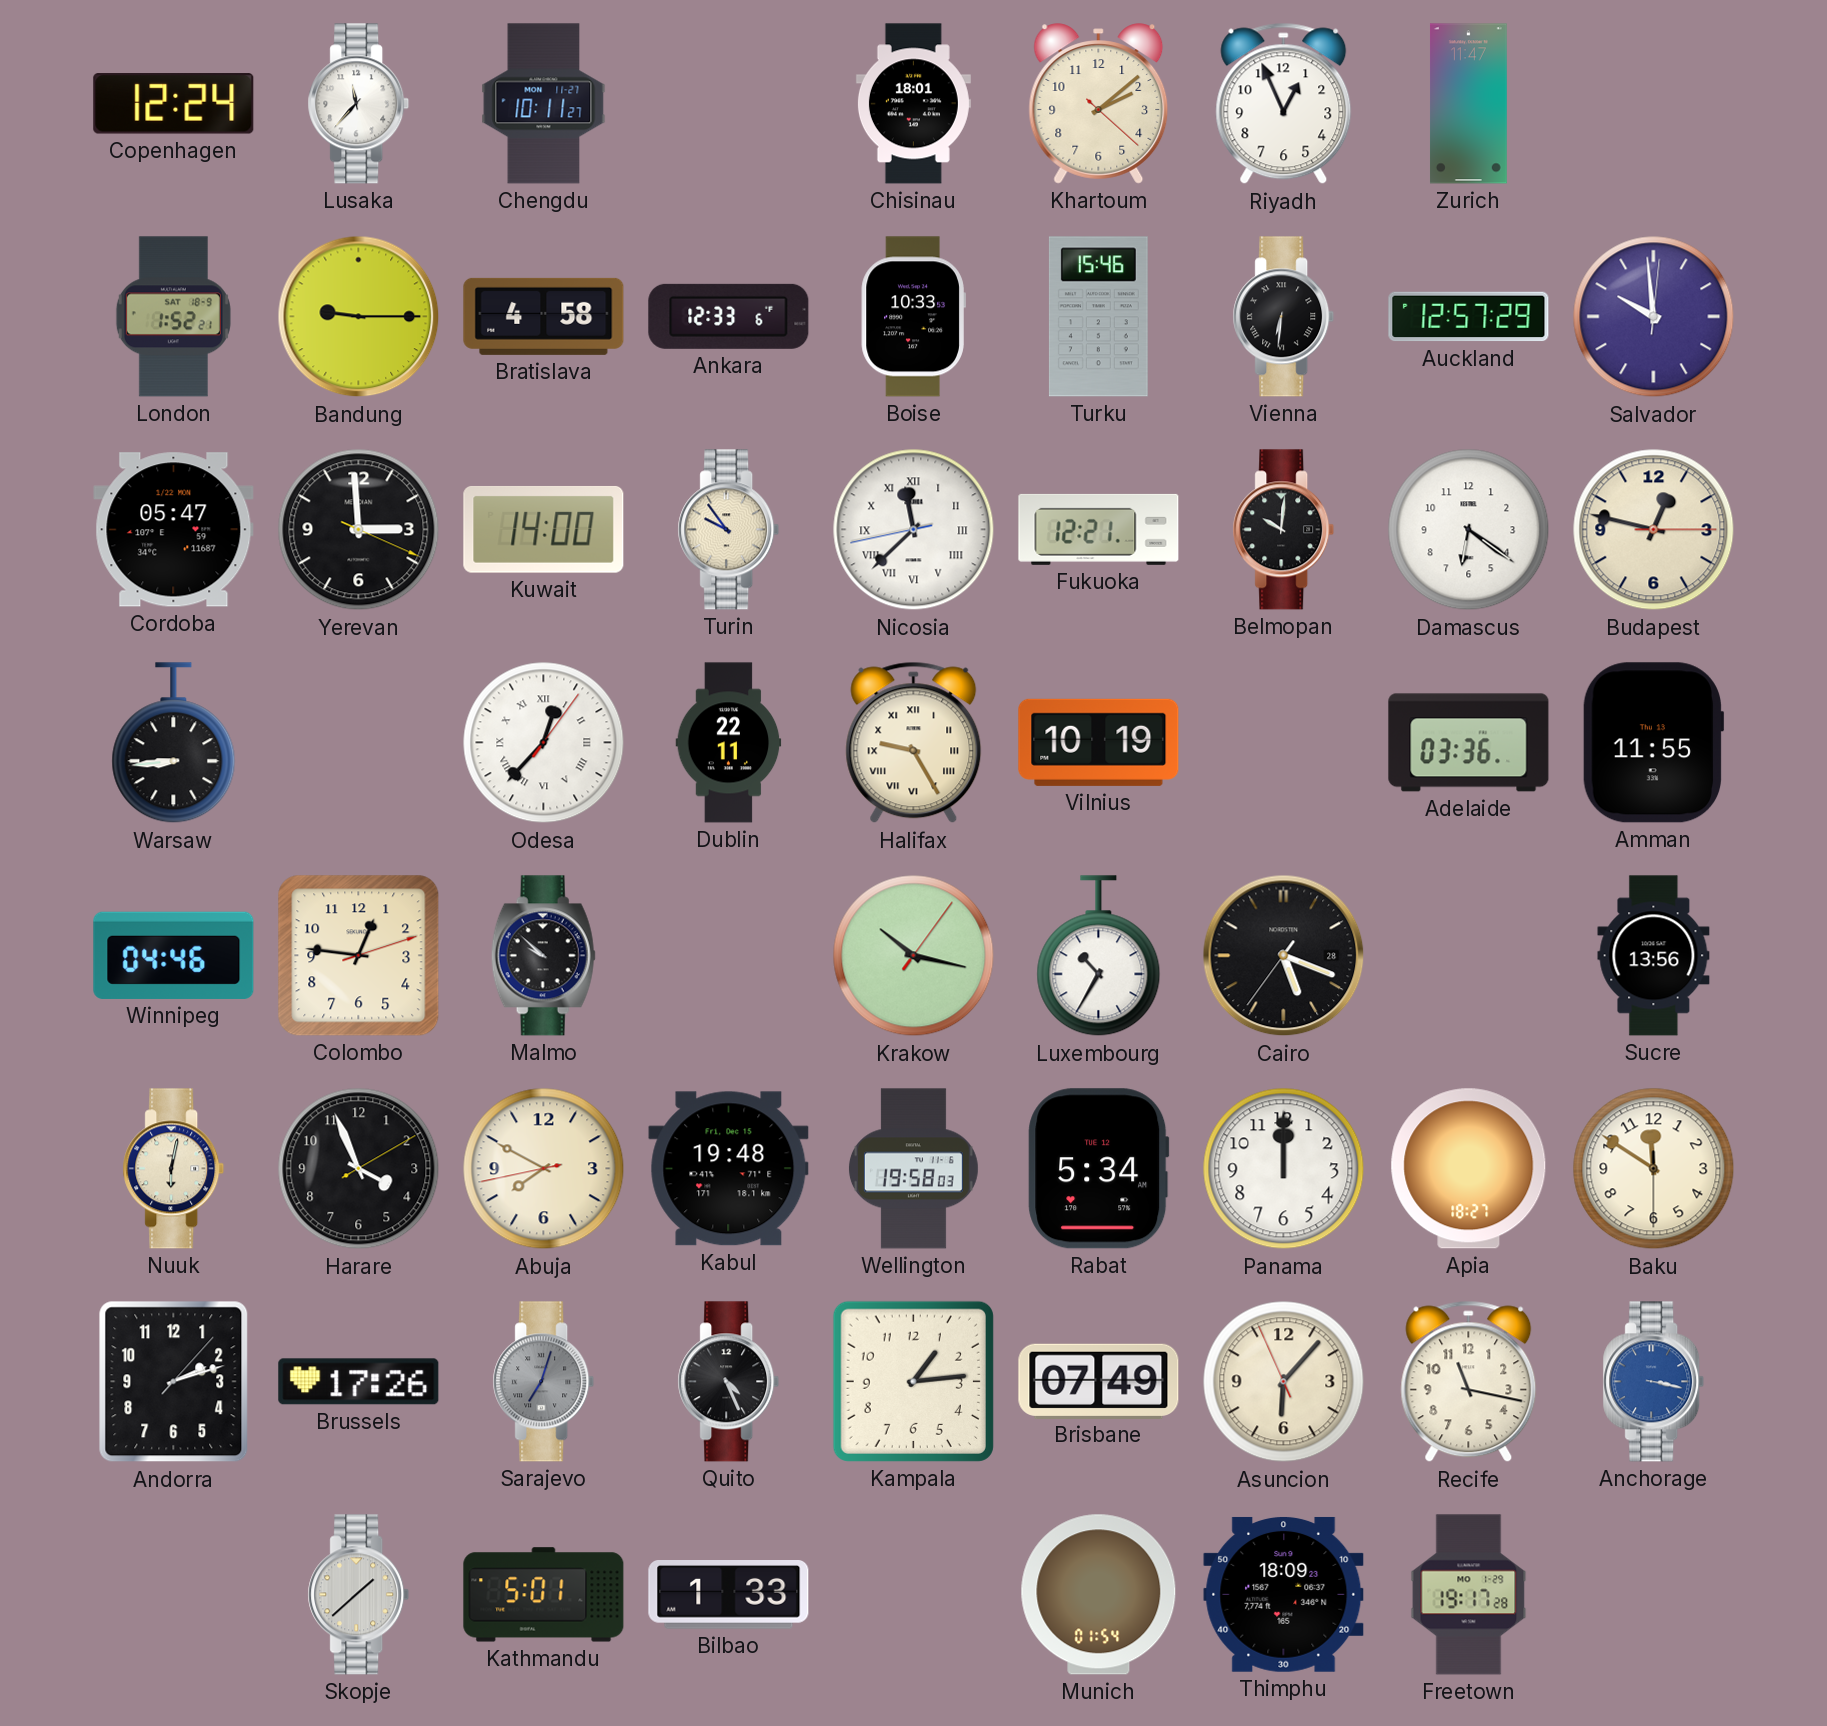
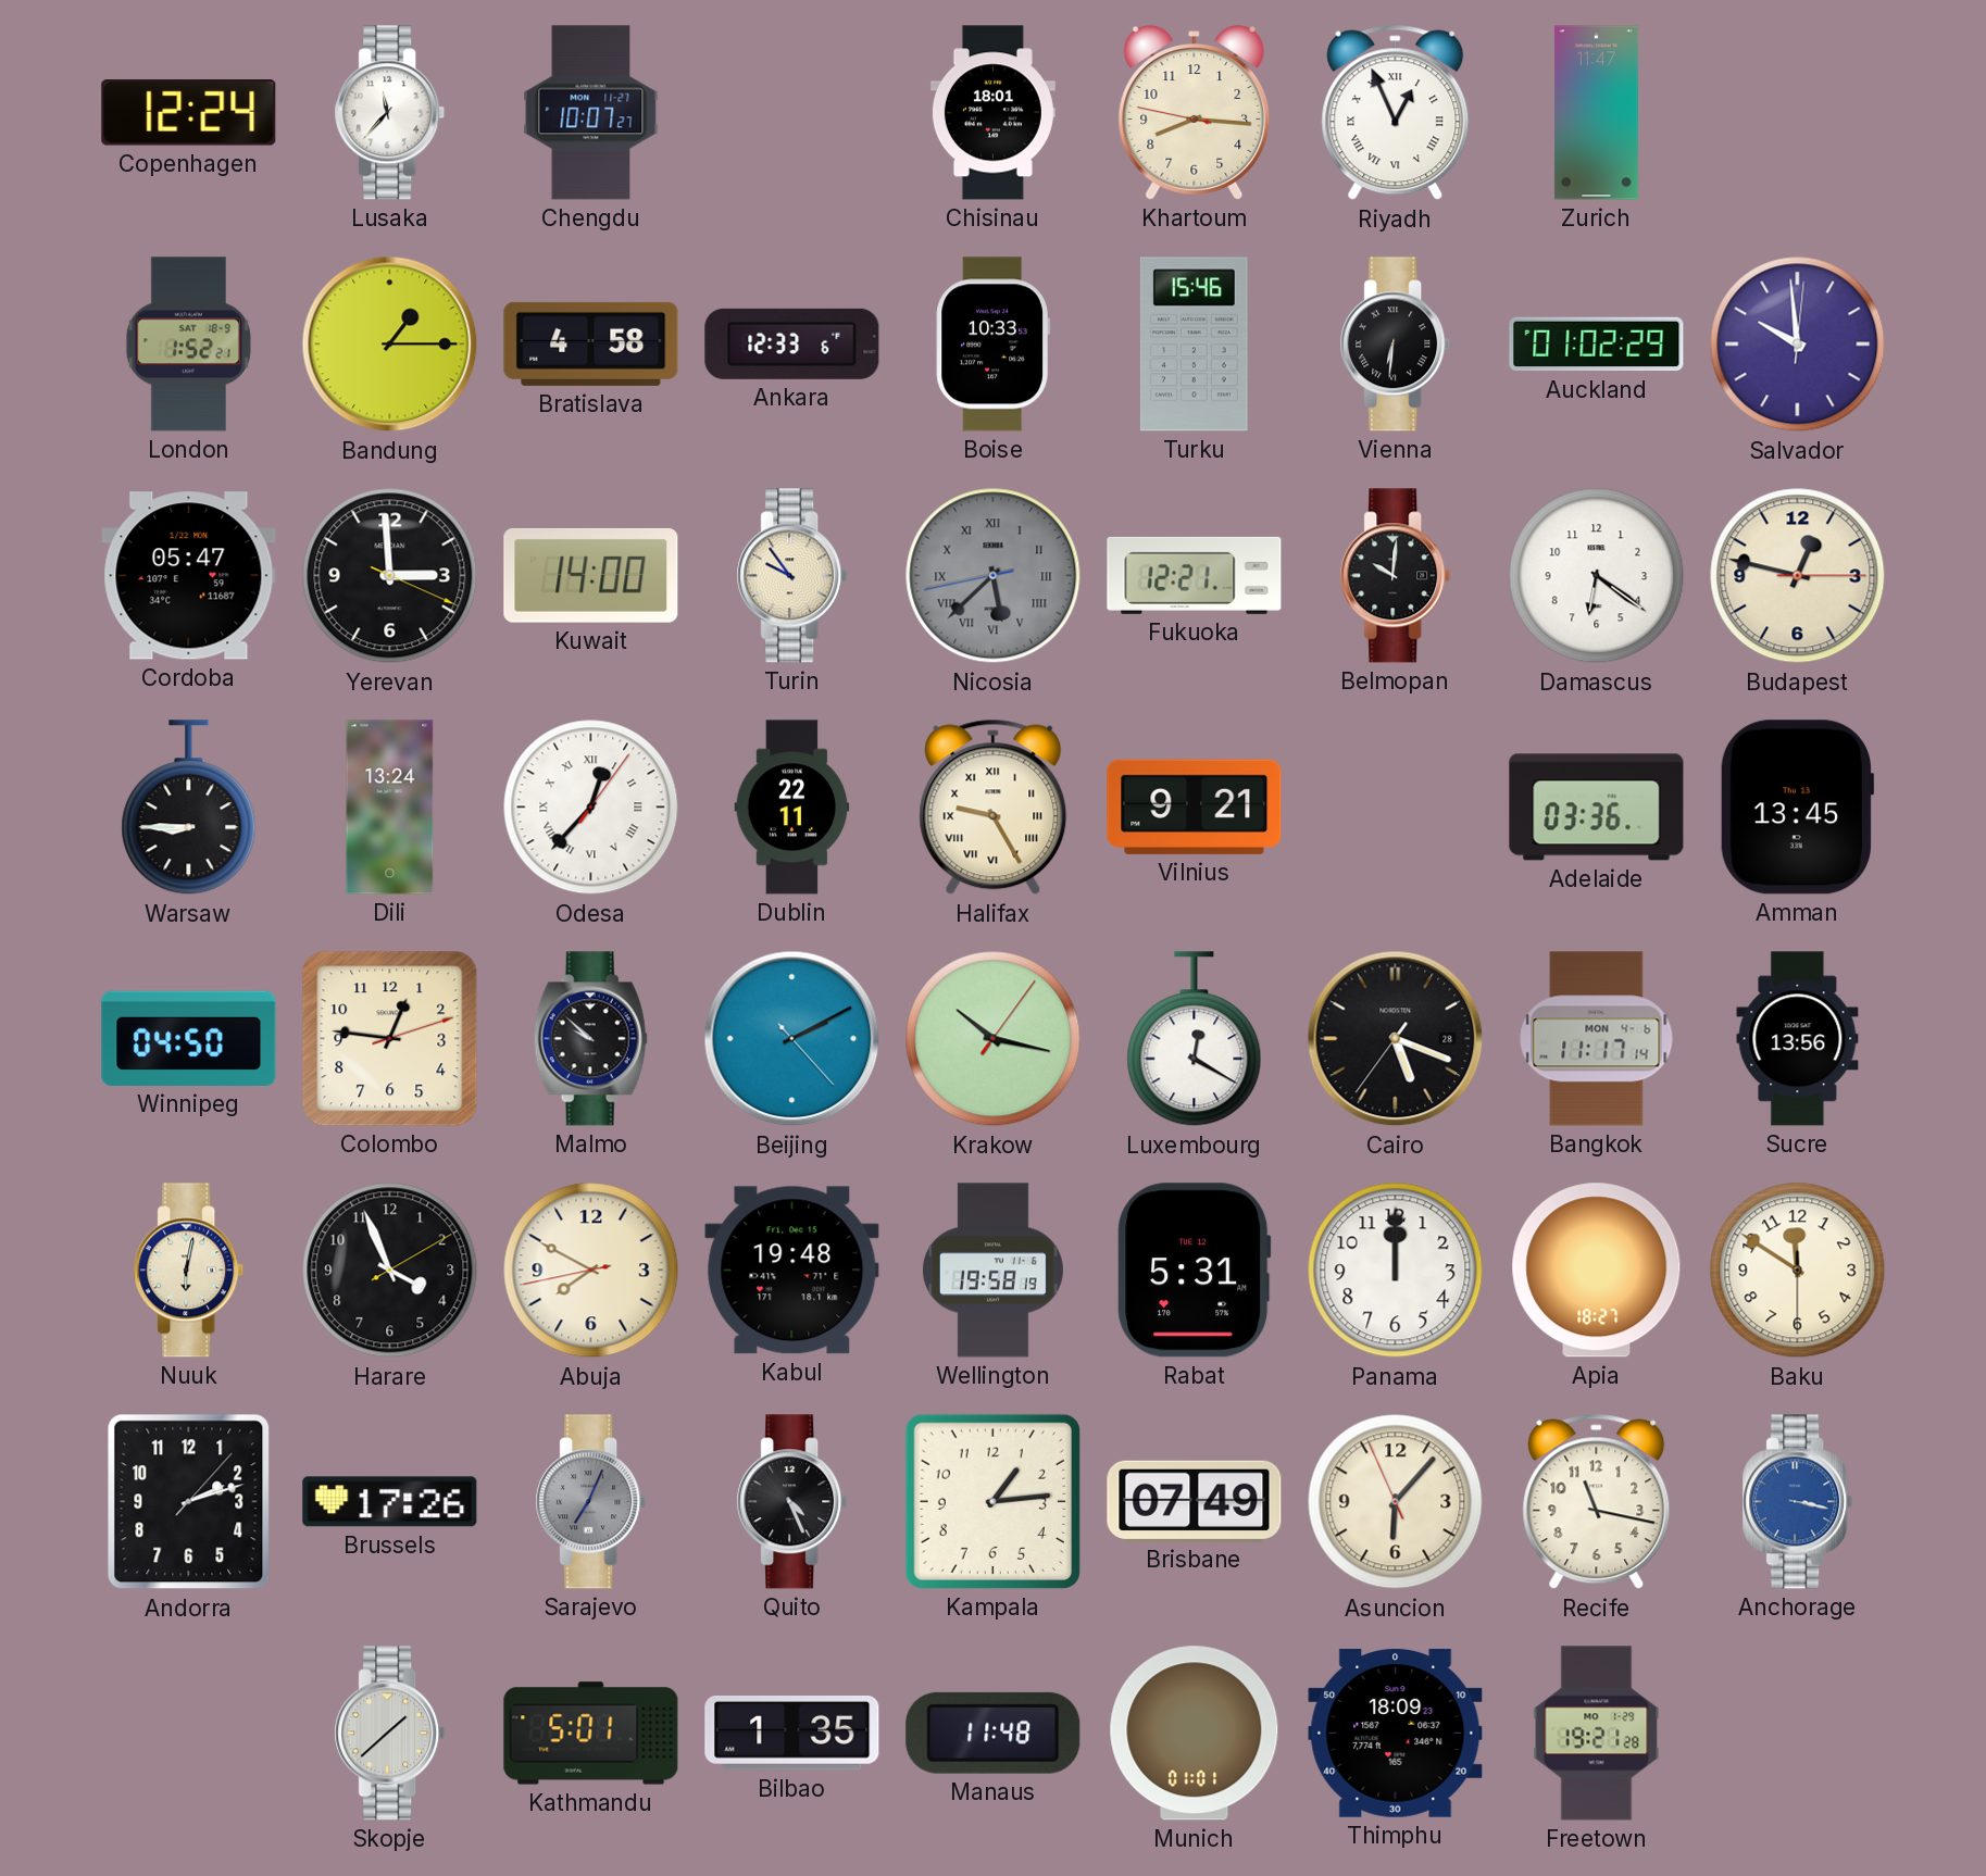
Chengdu: 10:11 -> 10:07
Khartoum: 2:08 -> 8:15
Riyadh numerals: Arabic -> Roman
Bandung: 9:15 -> 1:15
Auckland: 12:57 -> 01:02
Nicosia: 11:37 -> 5:37
Nicosia dial: white -> grey
Warsaw: 8:44 -> 8:45
Dili: none -> 13:24
Vilnius: 10:19 -> 9:21
Amman: 11:55 -> 13:45
Winnipeg: 04:46 -> 04:50
Beijing: none -> 2:10
Luxembourg: 10:35 -> 12:20
Bangkok: none -> 11:17
Wellington: 19:58:03 -> 19:58:19
Rabat: 5:34 -> 5:31
Sarajevo: 7:03 -> 7:04
Bilbao: 1:33 -> 1:35
Manaus: none -> 11:48
Munich: 01:54 -> 01:01
Freetown: 19:17 -> 19:21
